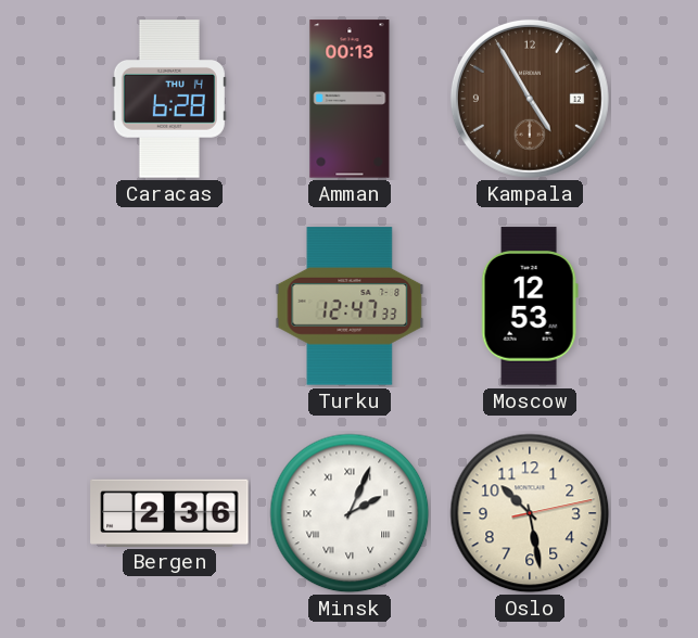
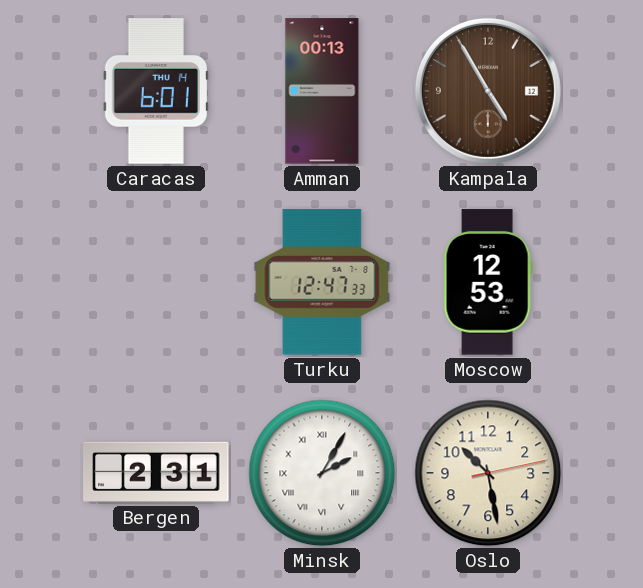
Caracas: 6:28 -> 6:01
Bergen: 2:36 -> 2:31
Minsk: 2:04 -> 2:05
